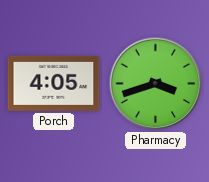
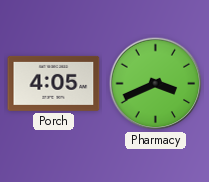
Pharmacy: 3:42 -> 3:41
